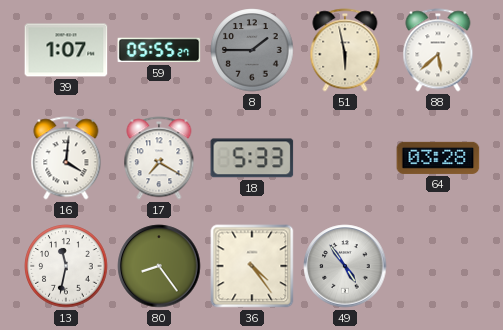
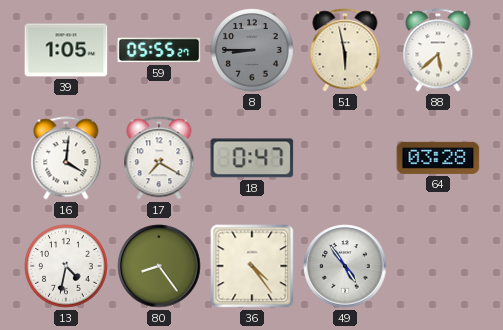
39: 1:07 -> 1:05
8: 1:45 -> 8:45
18: 5:33 -> 0:47
13: 11:32 -> 4:32
